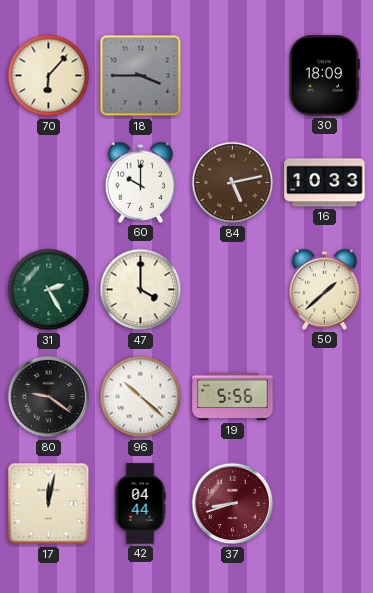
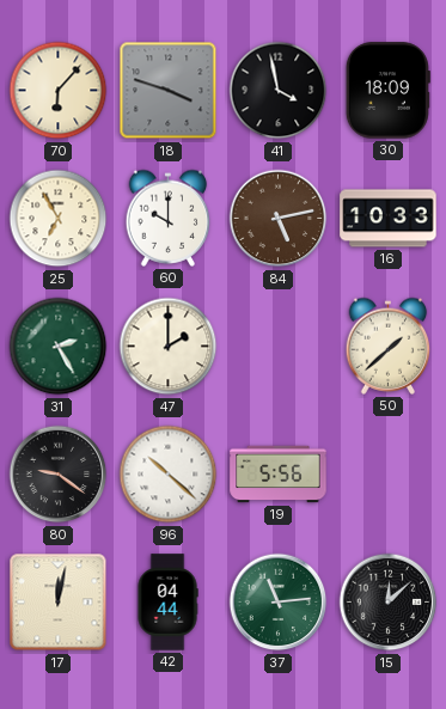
18: 3:45 -> 3:48
41: none -> 3:58
25: none -> 6:55
47: 4:00 -> 2:00
37: 8:42 -> 11:14
37 dial: burgundy -> green
15: none -> 12:08
